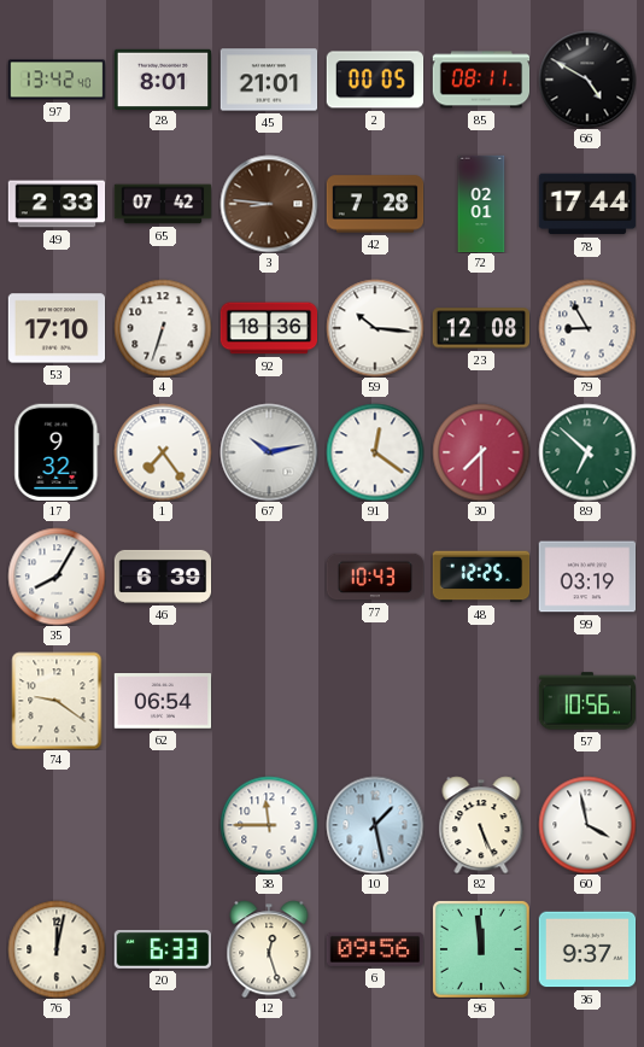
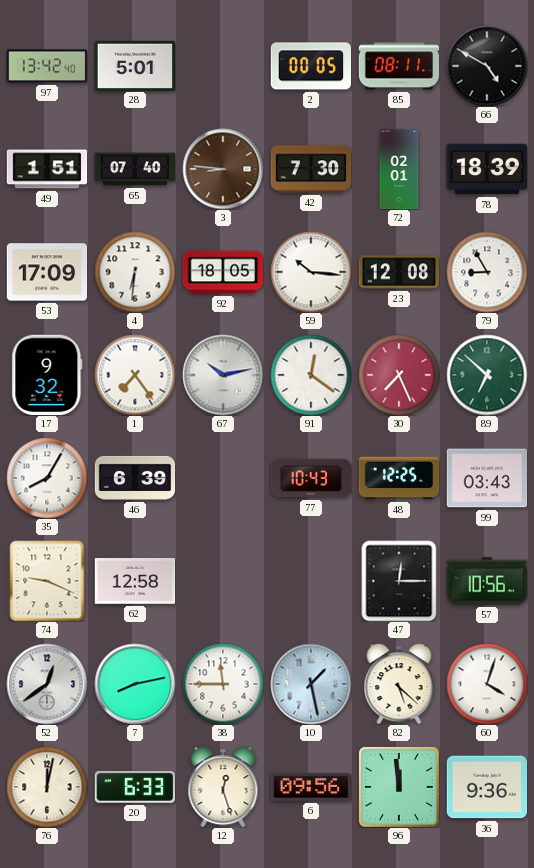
28: 8:01 -> 5:01
45: 21:01 -> none
49: 2:33 -> 1:51
65: 07:42 -> 07:40
42: 7:28 -> 7:30
78: 17:44 -> 18:39
53: 17:10 -> 17:09
4: 6:33 -> 6:31
92: 18:36 -> 18:05
30: 7:30 -> 7:26
99: 03:19 -> 03:43
74: 9:21 -> 9:19
62: 06:54 -> 12:58
47: none -> 12:15
52: none -> 12:39
7: none -> 8:13
82: 5:26 -> 5:22
60: 3:58 -> 4:03
36: 9:37 -> 9:36
